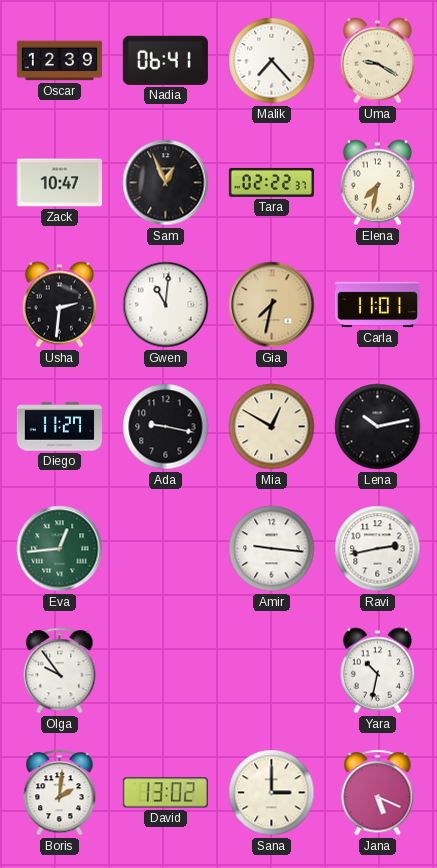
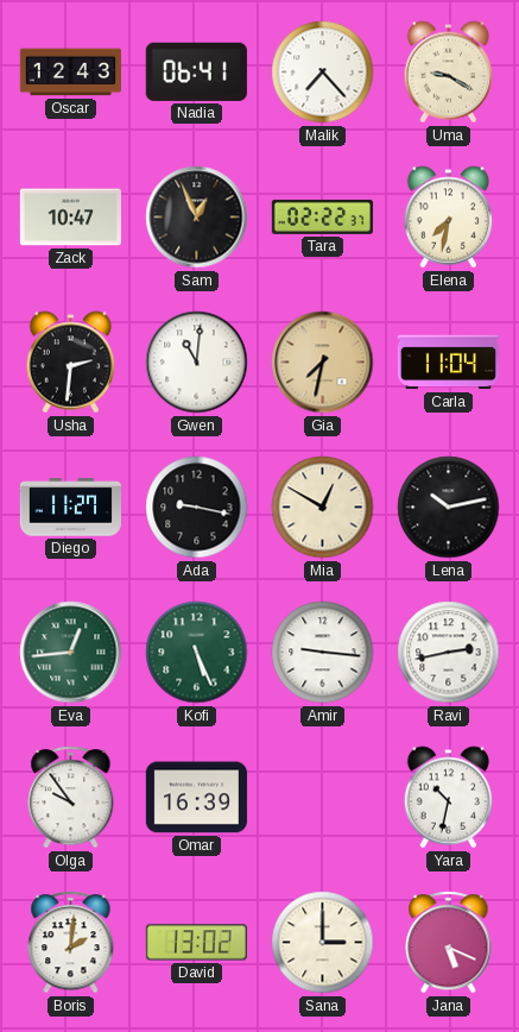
Oscar: 12:39 -> 12:43
Carla: 11:01 -> 11:04
Kofi: none -> 5:26
Omar: none -> 16:39
